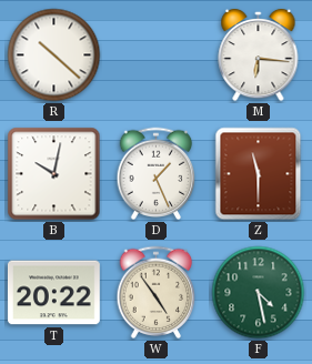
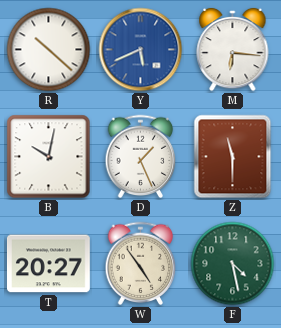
Y: none -> 5:41
T: 20:22 -> 20:27
